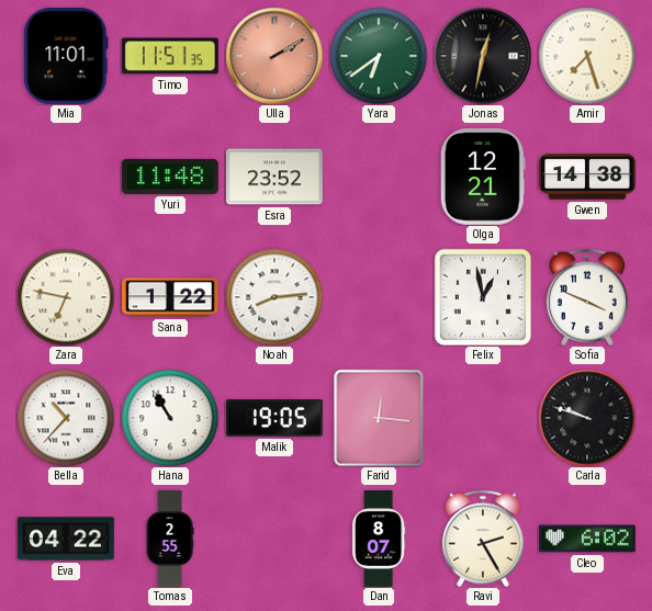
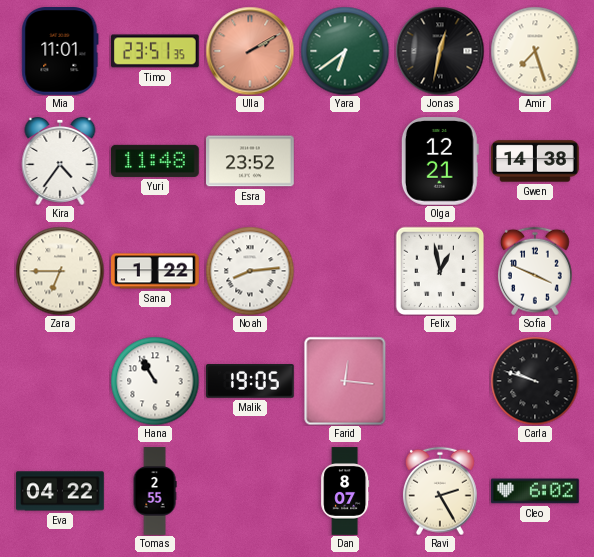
Timo: 11:51 -> 23:51
Kira: none -> 4:36
Zara: 6:47 -> 6:45
Bella: 10:37 -> none
